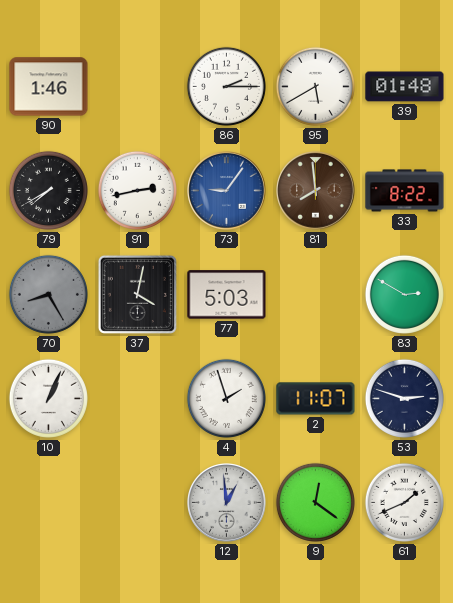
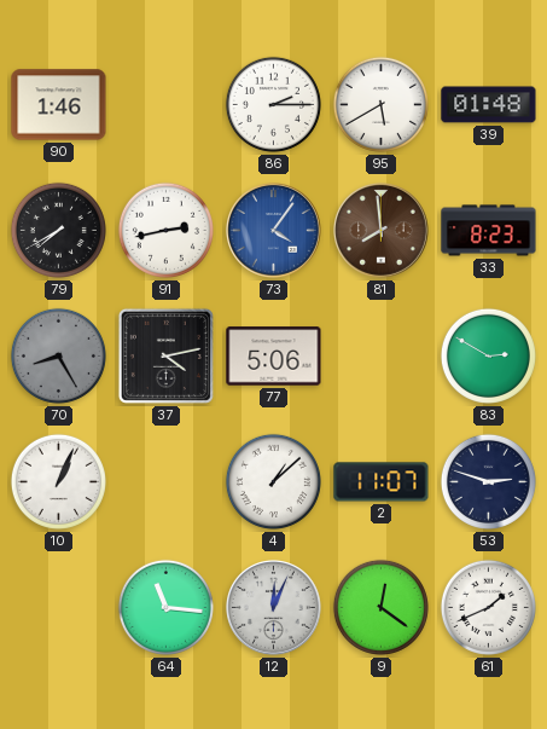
73: 9:06 -> 4:06
33: 8:22 -> 8:23
37: 4:02 -> 4:13
77: 5:03 -> 5:06
4: 1:57 -> 1:08
64: none -> 11:16
12: 12:59 -> 12:04
